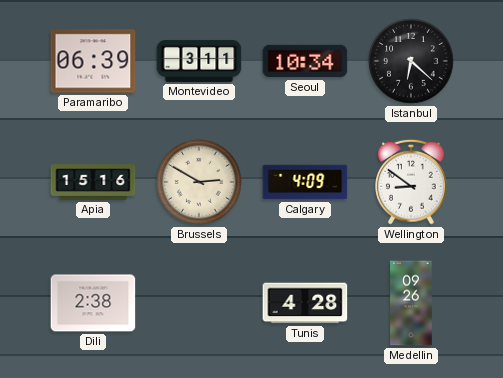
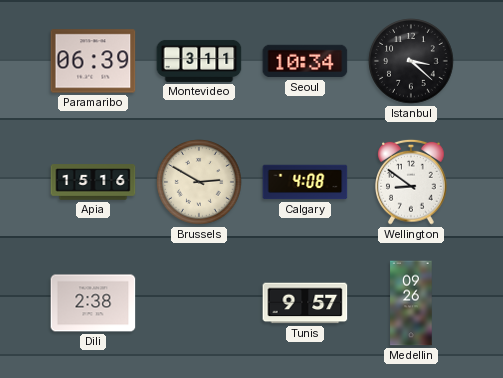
Istanbul: 6:22 -> 3:22
Calgary: 4:09 -> 4:08
Tunis: 4:28 -> 9:57
